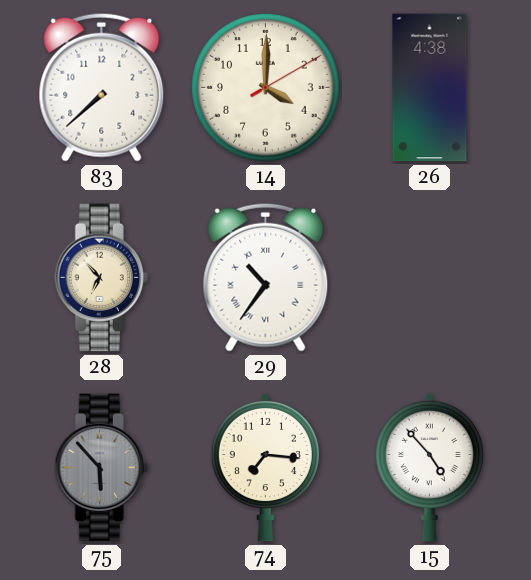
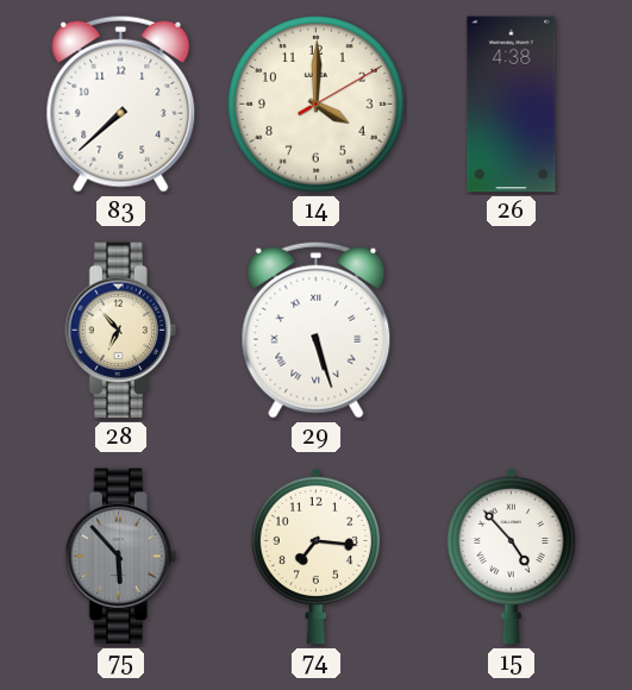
29: 10:36 -> 5:27
